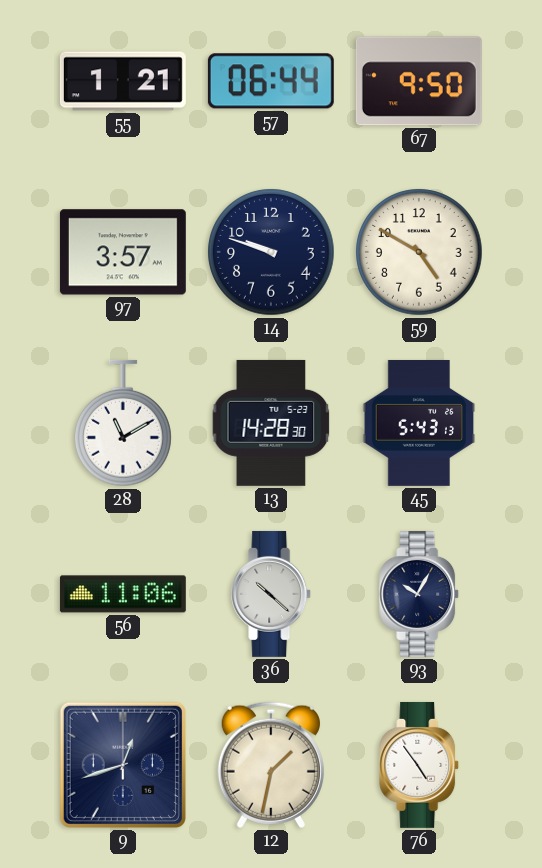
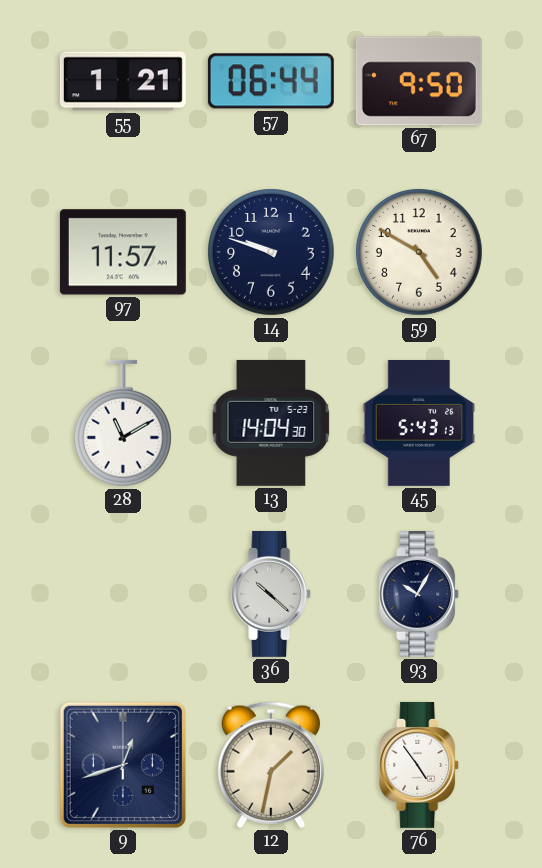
97: 3:57 -> 11:57
13: 14:28 -> 14:04
56: 11:06 -> none
